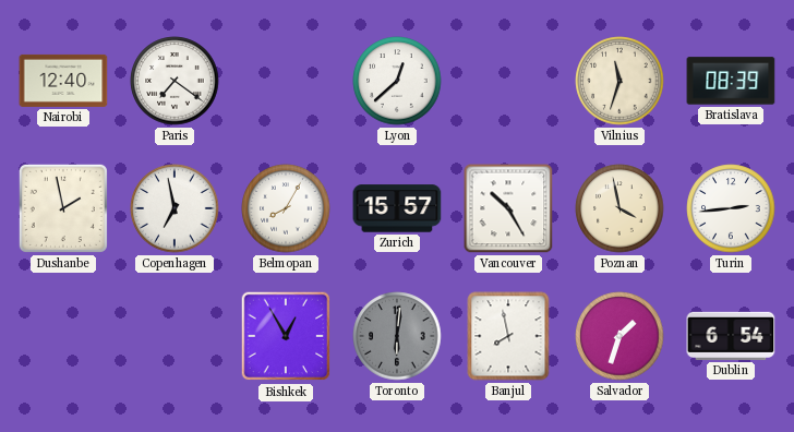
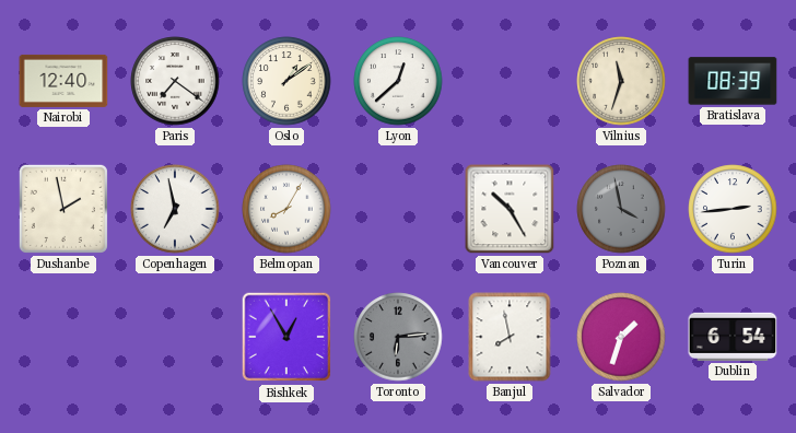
Oslo: none -> 1:09
Zurich: 15:57 -> none
Poznan dial: cream -> grey
Toronto: 6:01 -> 6:14
